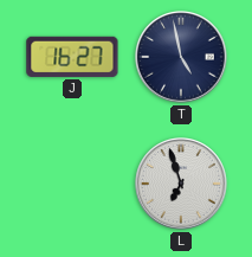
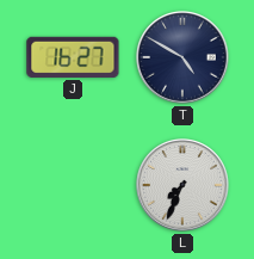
T: 4:58 -> 4:50
L: 6:57 -> 7:34
